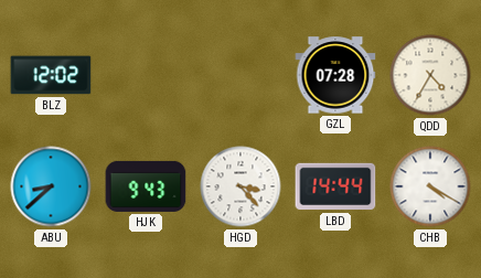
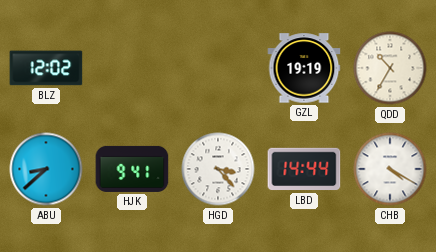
GZL: 07:28 -> 19:19
QDD: 4:35 -> 10:35
HJK: 9:43 -> 9:41
